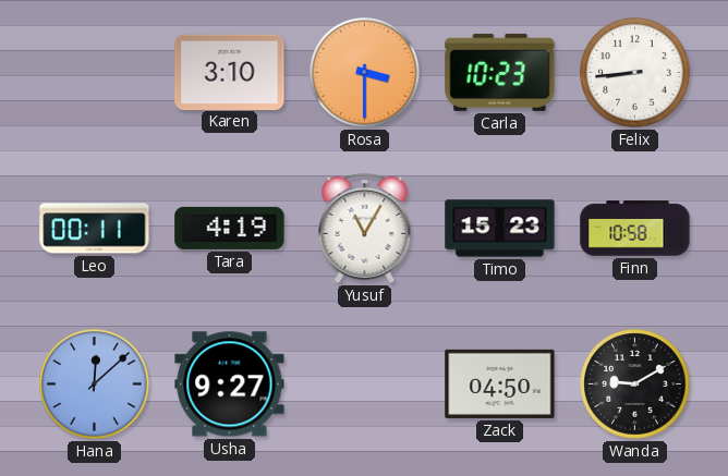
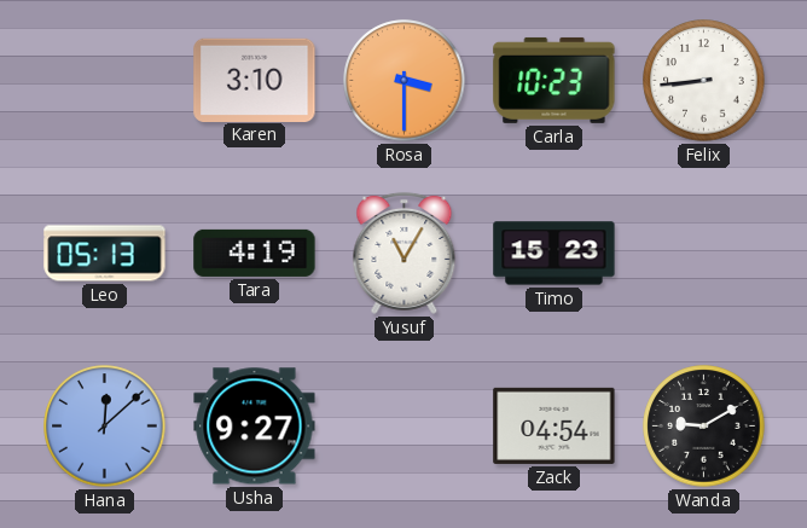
Leo: 00:11 -> 05:13
Finn: 10:58 -> none
Zack: 04:50 -> 04:54
